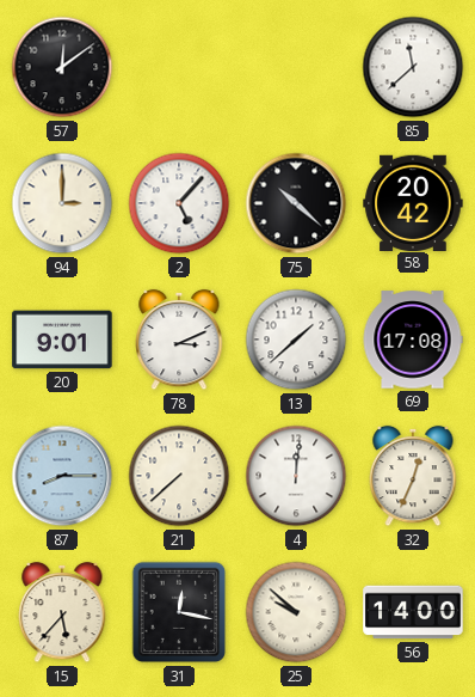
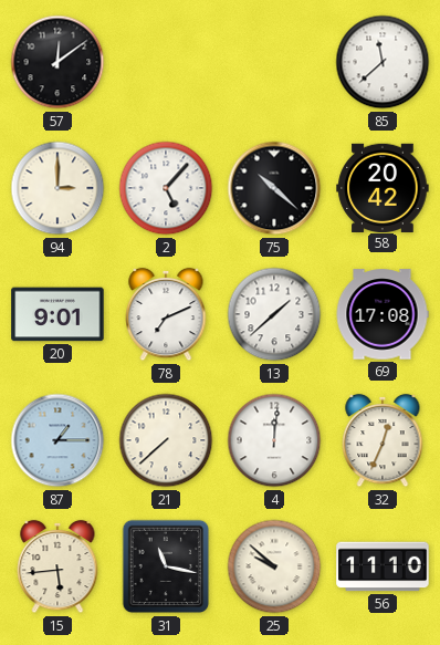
78: 3:11 -> 7:11
87: 8:15 -> 1:15
15: 5:37 -> 5:44
31: 12:17 -> 11:17
56: 14:00 -> 11:10
